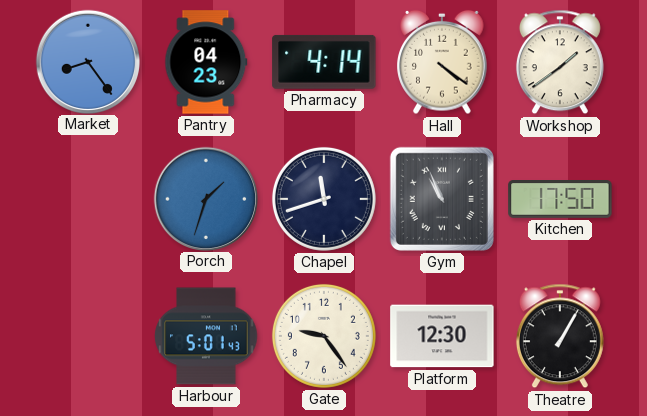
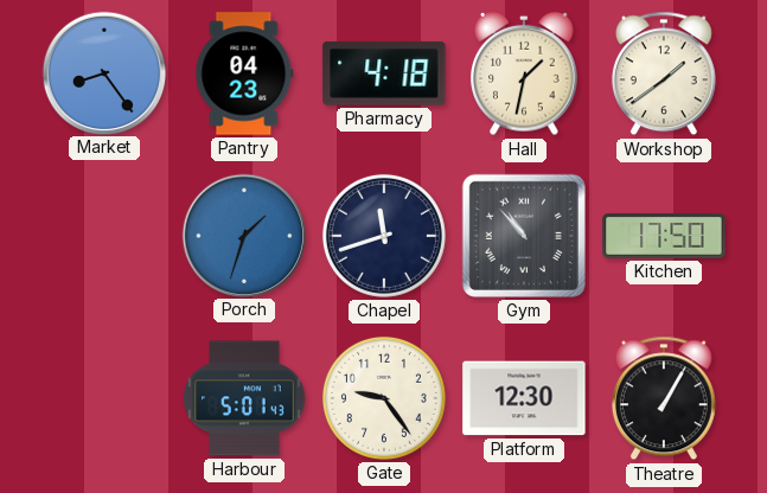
Pharmacy: 4:14 -> 4:18
Hall: 4:21 -> 1:32
Gym: 10:56 -> 10:53
